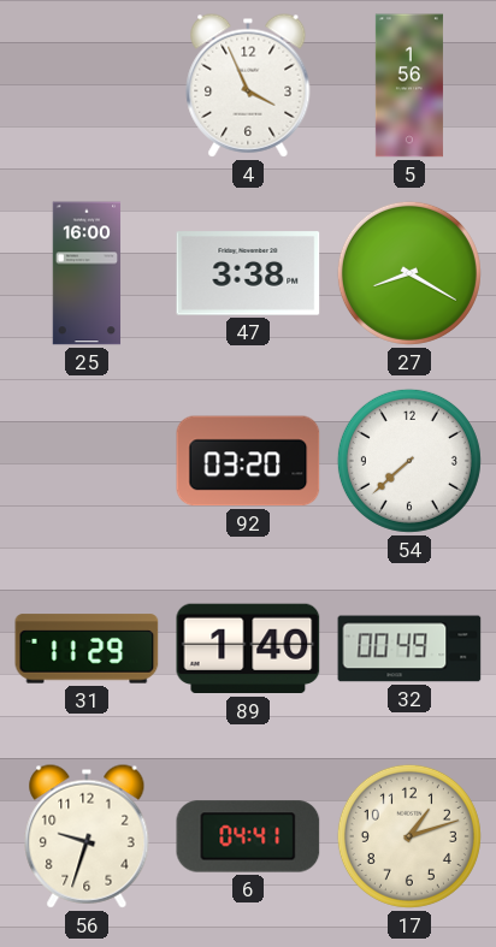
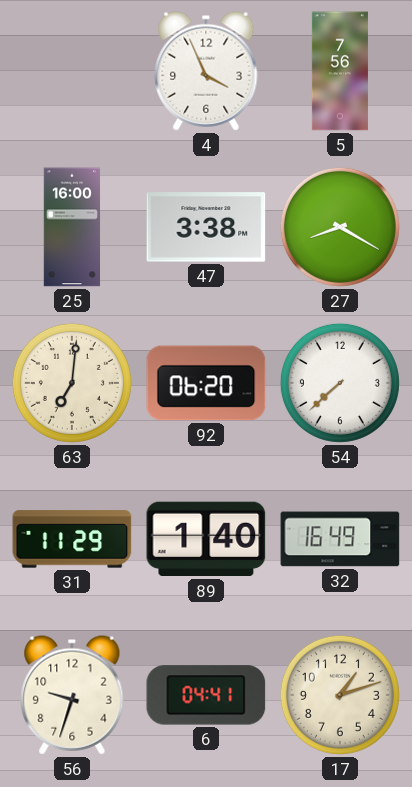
5: 1:56 -> 7:56
63: none -> 7:01
92: 03:20 -> 06:20
32: 00:49 -> 16:49
